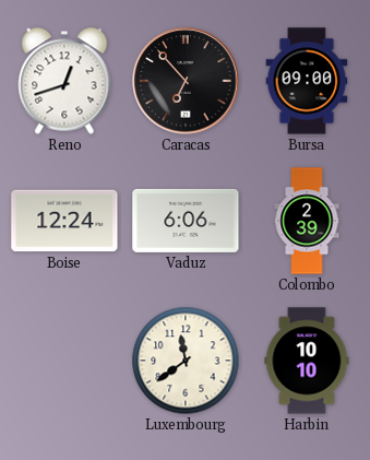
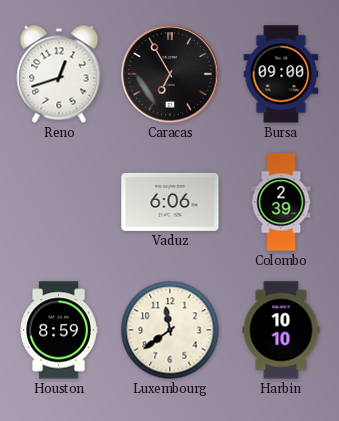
Caracas: 6:53 -> 6:55
Boise: 12:24 -> none
Houston: none -> 8:59
